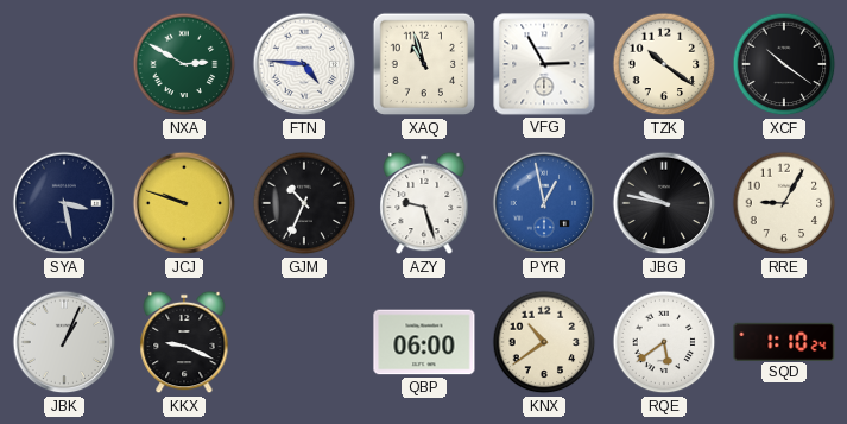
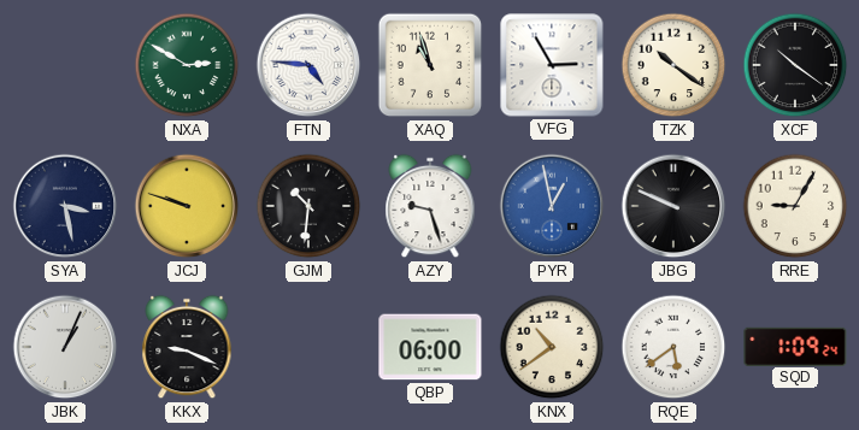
GJM: 10:34 -> 10:31
JBG: 9:47 -> 9:49
SQD: 1:10 -> 1:09
